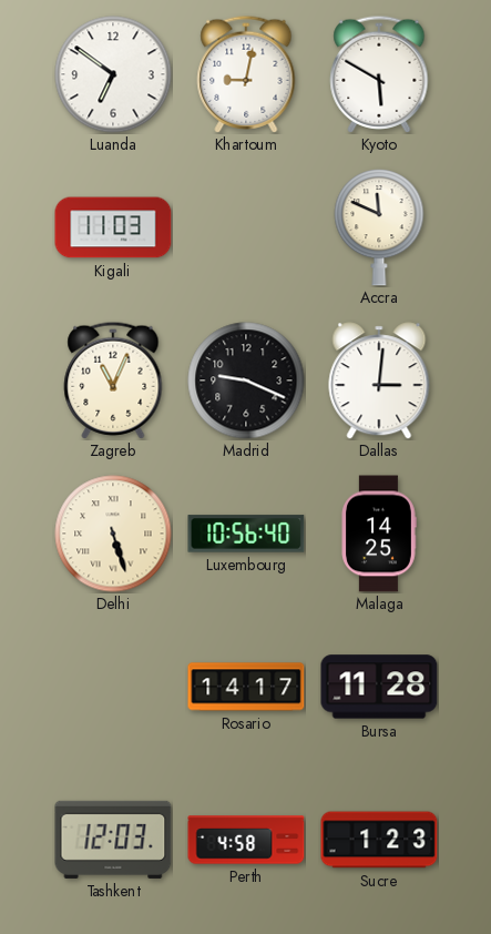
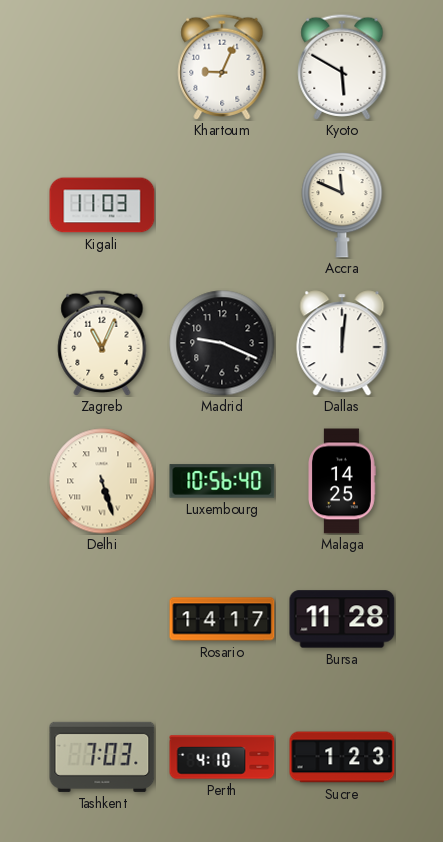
Luanda: 6:51 -> none
Khartoum: 9:02 -> 9:04
Dallas: 3:01 -> 12:01
Tashkent: 12:03 -> 7:03
Perth: 4:58 -> 4:10
